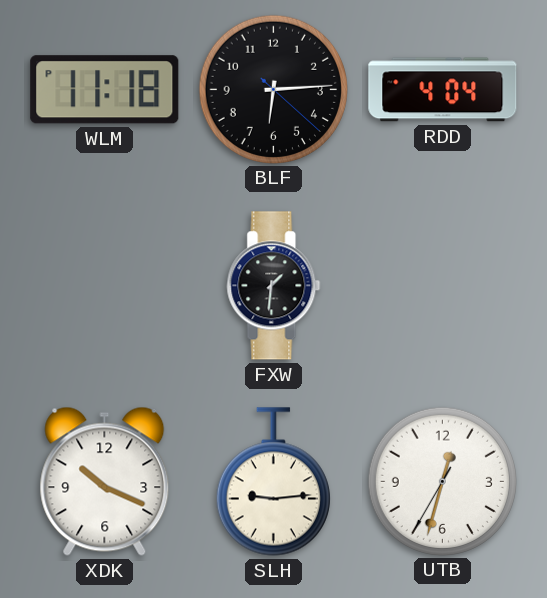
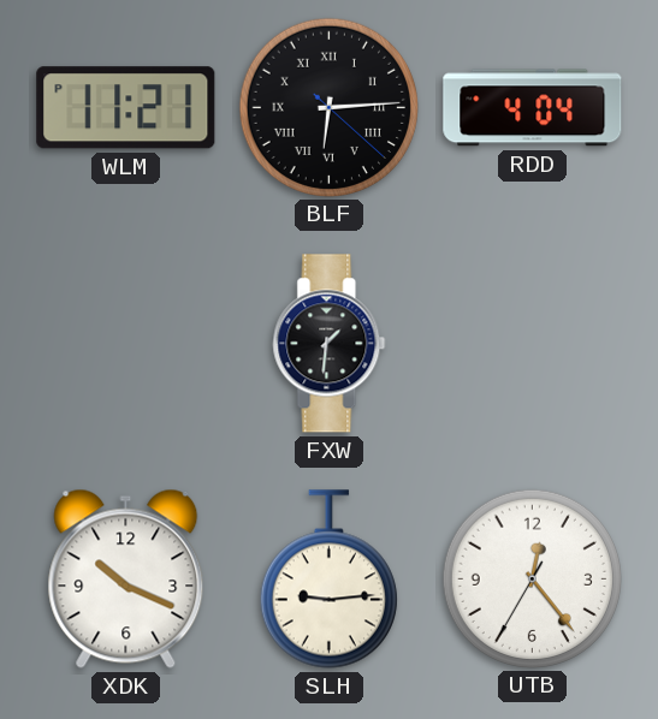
WLM: 11:18 -> 11:21
BLF numerals: Arabic -> Roman
UTB: 12:32 -> 12:23
